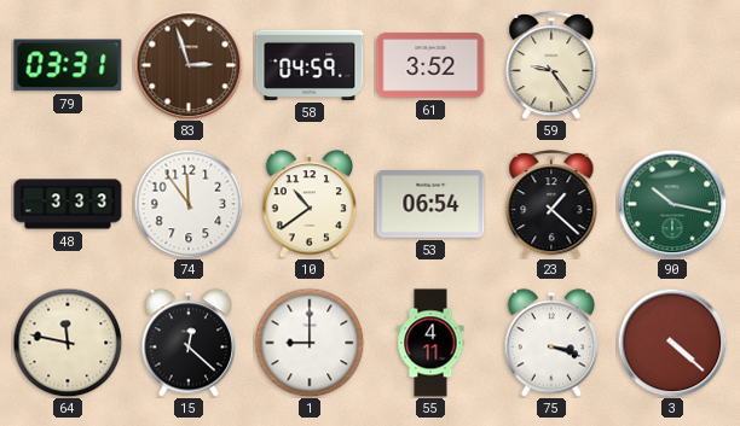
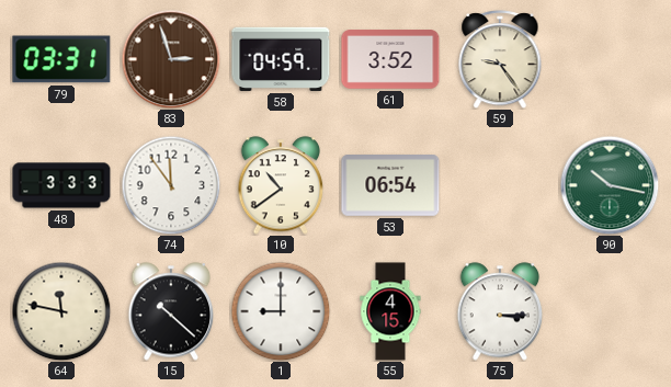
23: 1:22 -> none
15: 12:22 -> 10:22
55: 4:11 -> 4:15
75: 3:18 -> 3:15
3: 4:22 -> none
